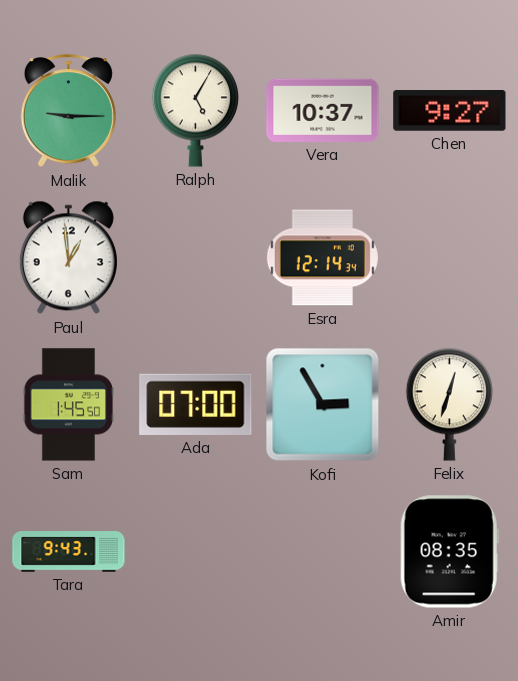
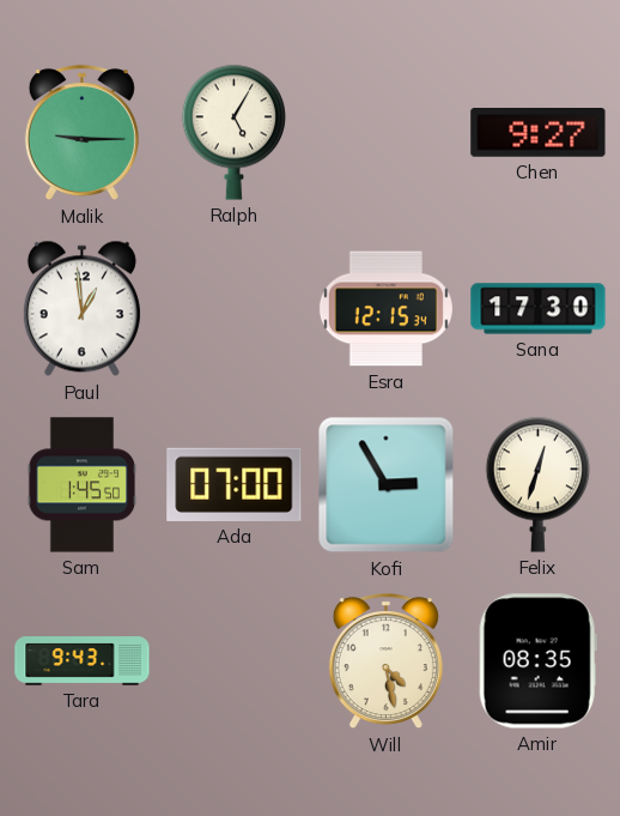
Vera: 10:37 -> none
Esra: 12:14 -> 12:15
Sana: none -> 17:30
Will: none -> 4:28
